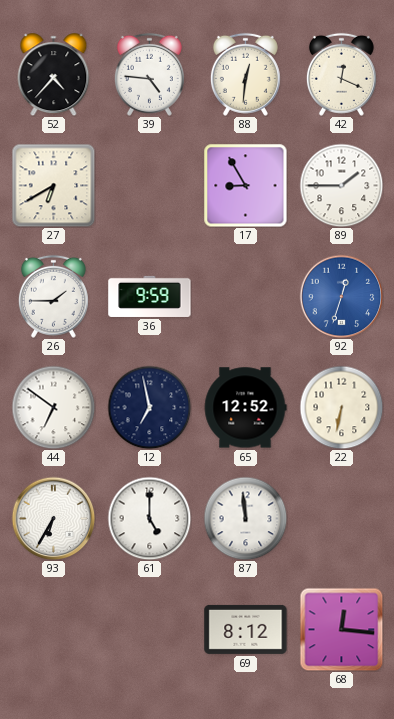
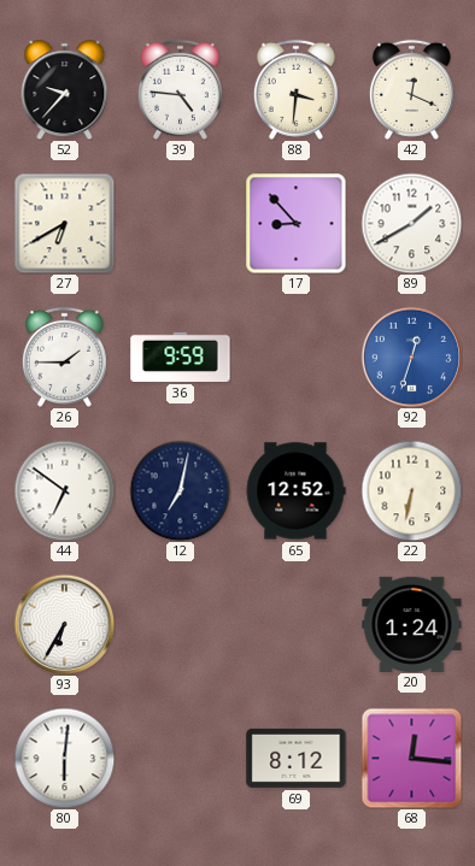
52: 4:37 -> 9:37
88: 12:31 -> 3:31
17: 8:55 -> 8:53
89: 1:45 -> 1:40
12: 6:58 -> 7:02
61: 5:00 -> none
87: 11:59 -> none
20: none -> 1:24
80: none -> 6:01
